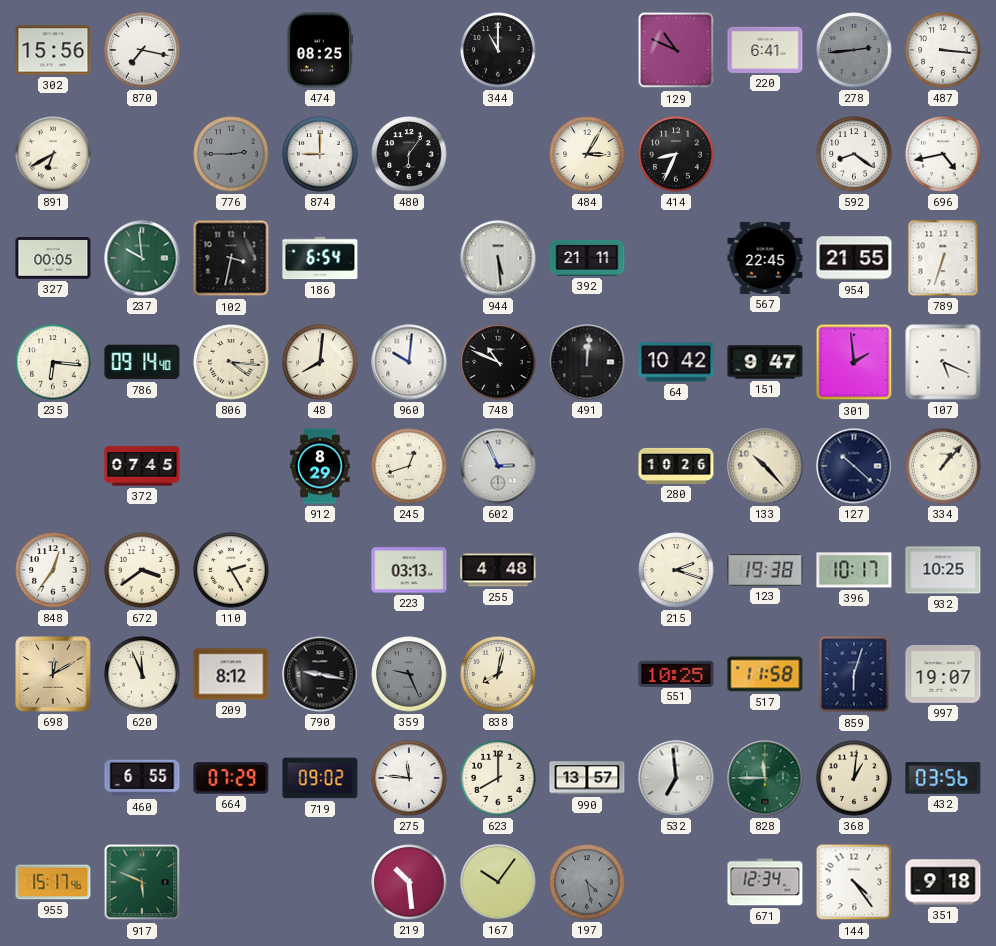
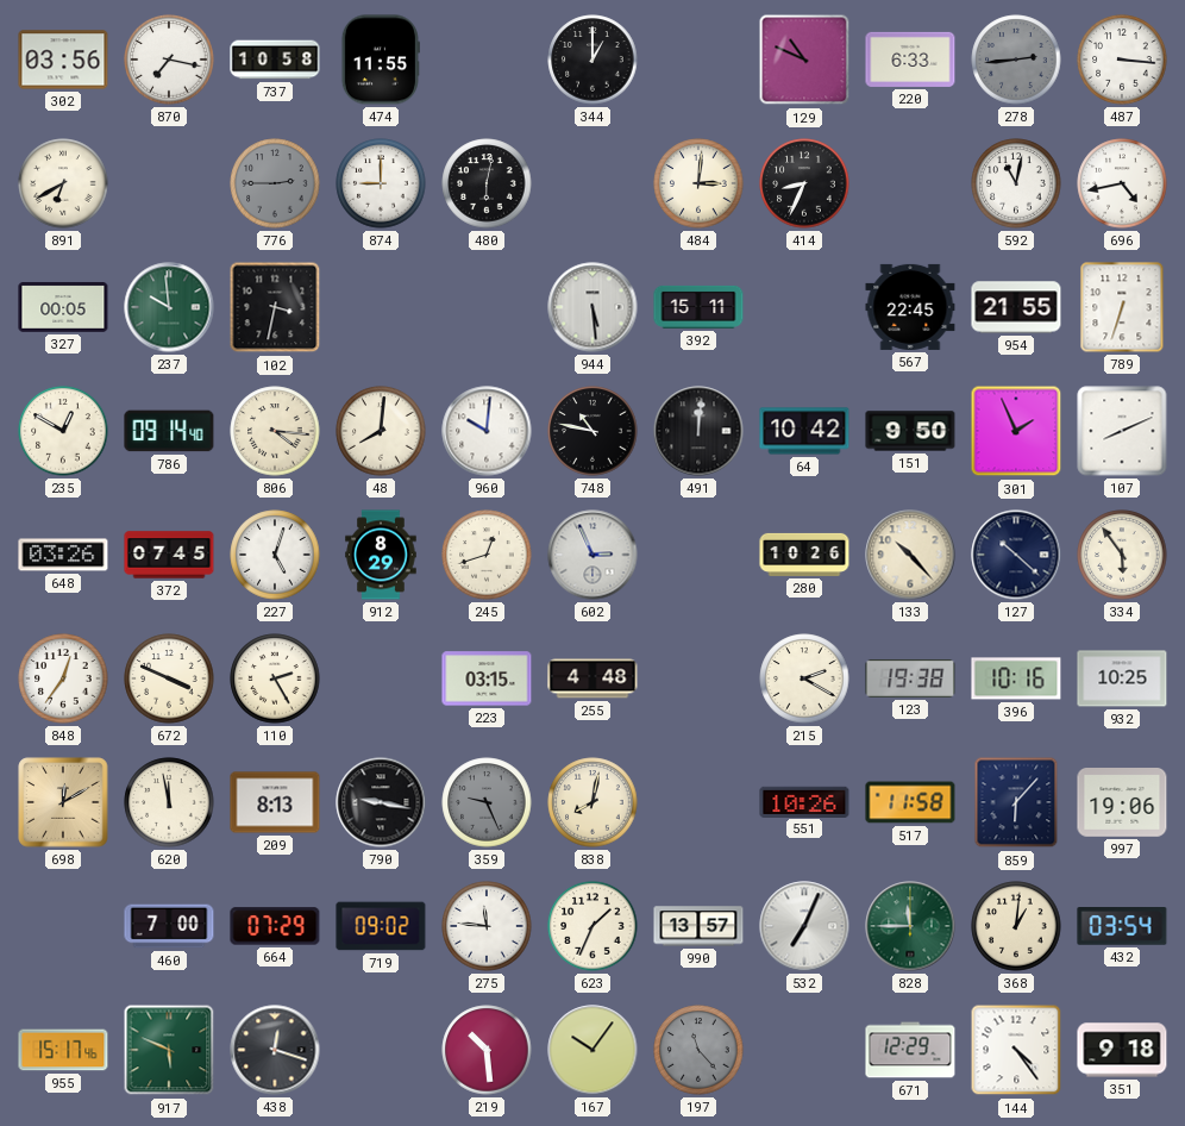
302: 15:56 -> 03:56
737: none -> 10:58
474: 08:25 -> 11:55
344: 11:00 -> 1:00
220: 6:41 -> 6:33
480: 6:06 -> 6:02
484: 3:05 -> 3:01
592: 8:21 -> 11:02
186: 6:54 -> none
392: 21:11 -> 15:11
235: 6:16 -> 12:50
748: 10:49 -> 10:47
151: 9:47 -> 9:50
301: 1:59 -> 1:56
107: 5:19 -> 8:11
648: none -> 03:26
227: none -> 5:03
334: 1:07 -> 5:54
672: 3:39 -> 3:49
223: 03:13 -> 03:15
215: 2:18 -> 2:20
396: 10:17 -> 10:16
620: 11:56 -> 11:58
209: 8:12 -> 8:13
551: 10:25 -> 10:26
859: 6:03 -> 6:07
997: 19:07 -> 19:06
460: 6:55 -> 7:00
623: 8:00 -> 1:34
532: 6:59 -> 7:04
432: 03:56 -> 03:54
438: none -> 12:18
197: 4:28 -> 11:23
671: 12:34 -> 12:29
